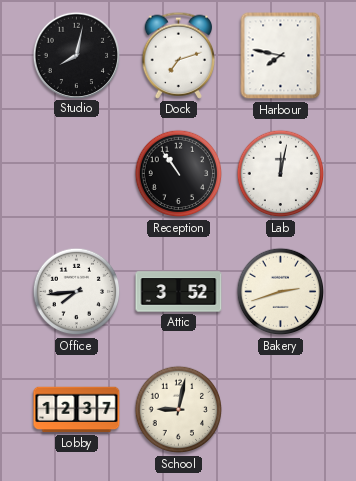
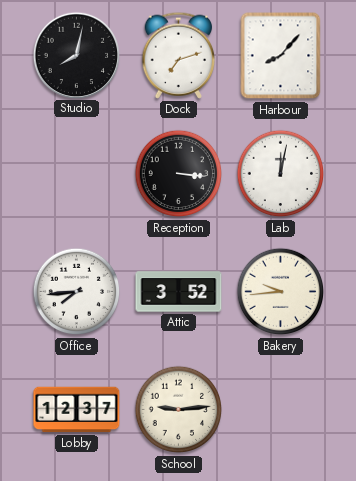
Harbour: 7:47 -> 8:07
Reception: 10:54 -> 3:16
Bakery: 2:42 -> 9:44
School: 9:02 -> 9:14
